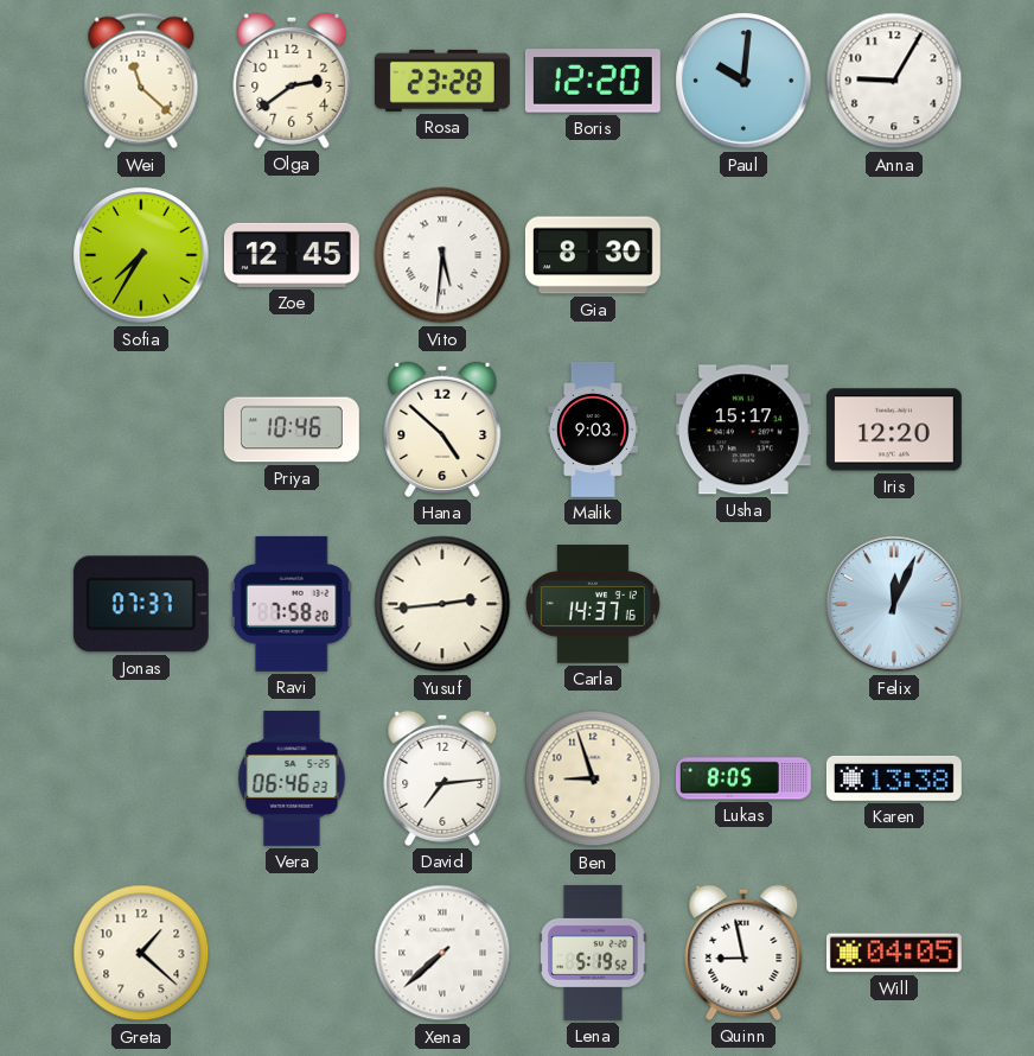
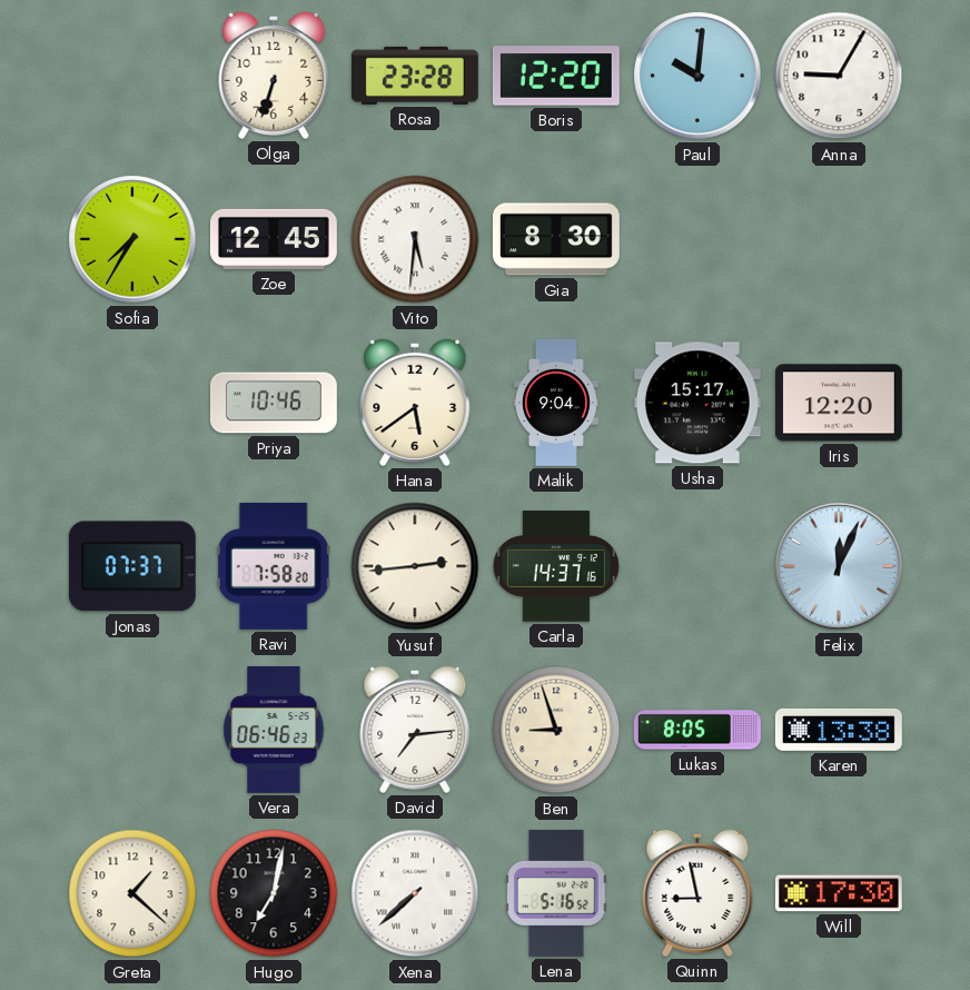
Wei: 11:22 -> none
Olga: 2:39 -> 6:33
Hana: 4:52 -> 5:39
Malik: 9:03 -> 9:04
Hugo: none -> 7:02
Lena: 5:19 -> 5:16
Will: 04:05 -> 17:30
